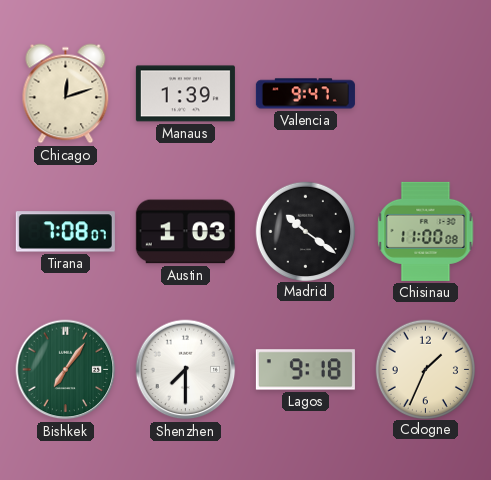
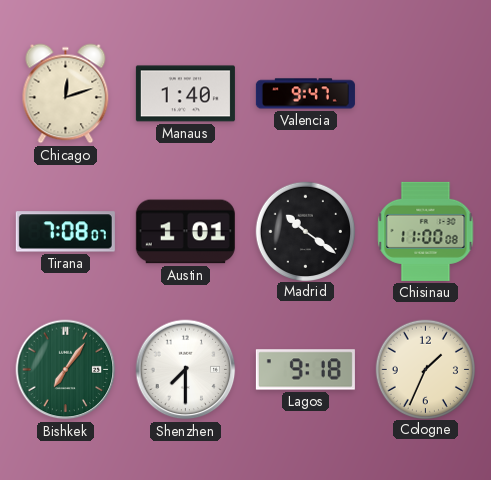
Manaus: 1:39 -> 1:40
Austin: 1:03 -> 1:01
